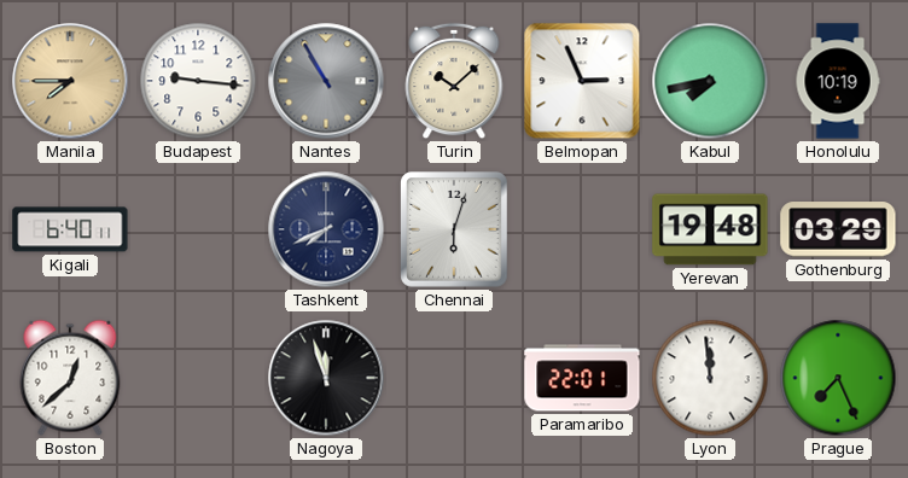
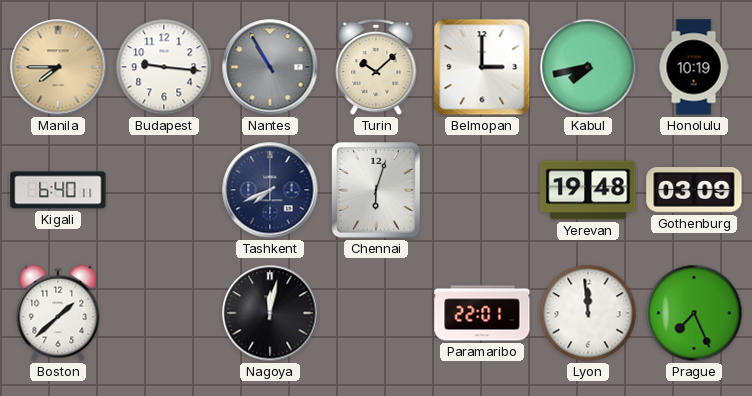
Belmopan: 2:56 -> 3:00
Gothenburg: 03:29 -> 03:09
Boston: 12:38 -> 1:38
Nagoya: 11:57 -> 12:02
